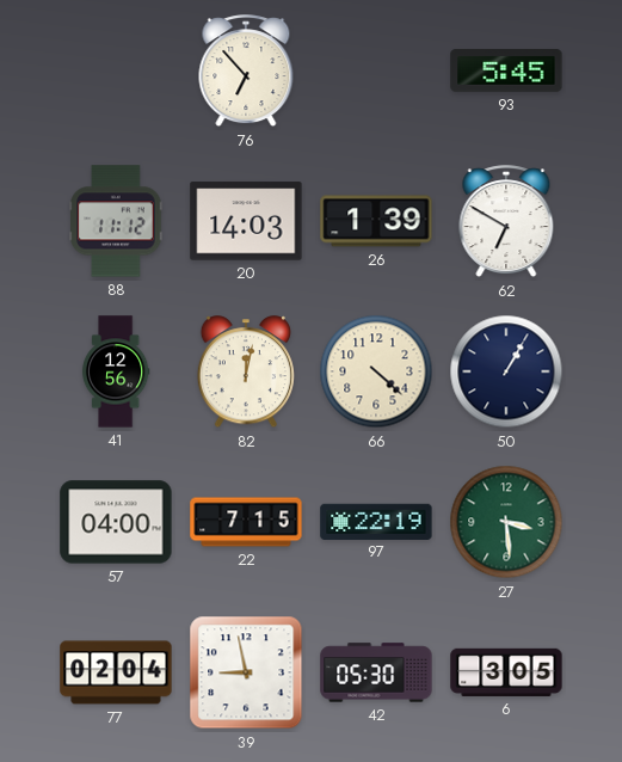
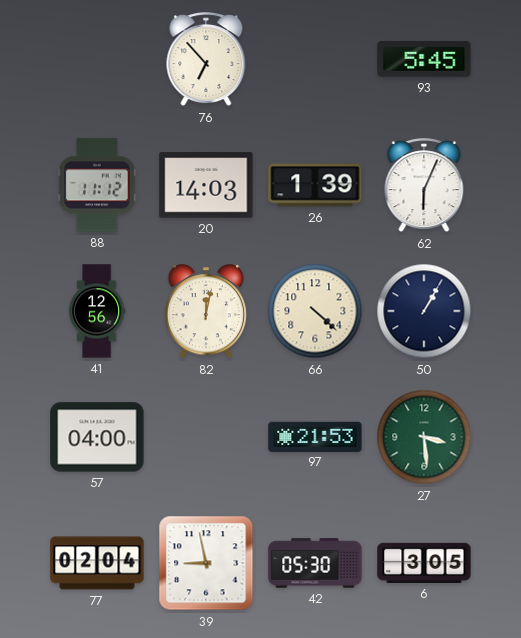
62: 6:50 -> 6:04
22: 7:15 -> none
97: 22:19 -> 21:53
